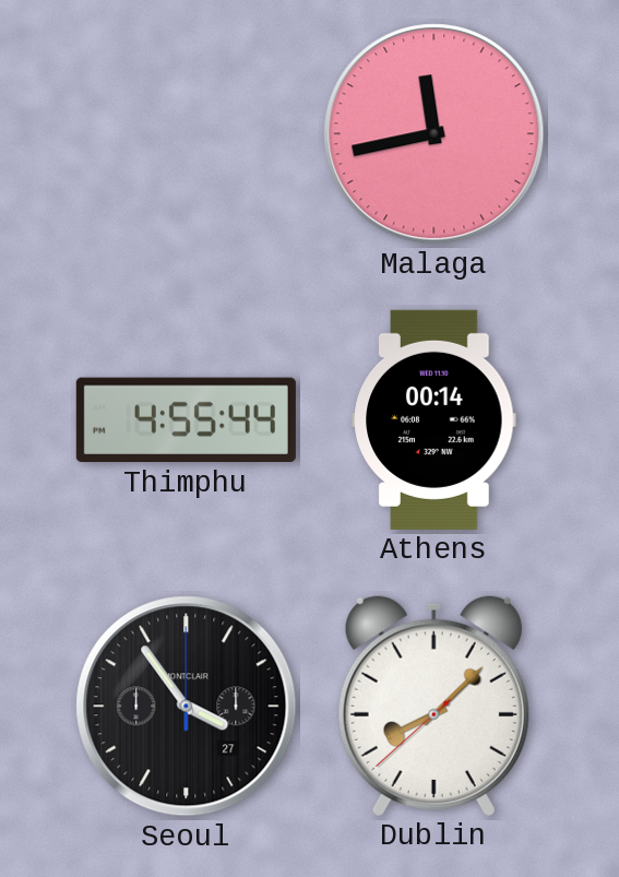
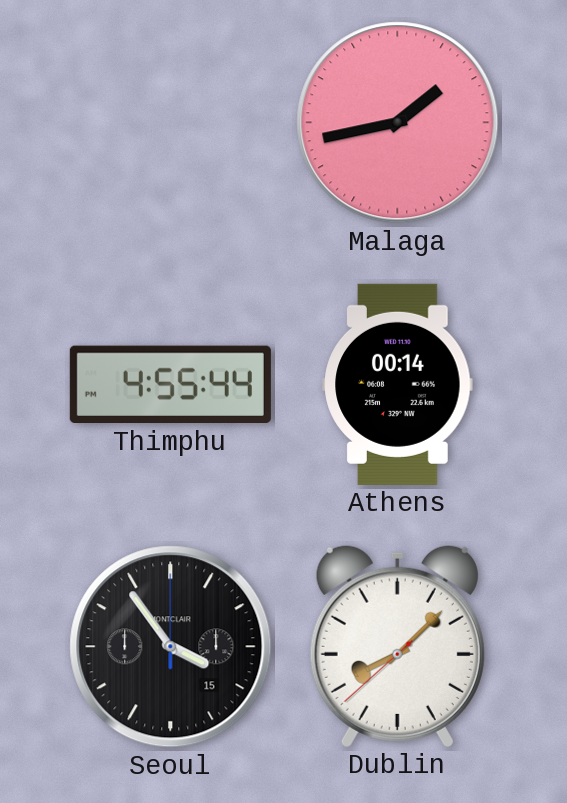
Malaga: 11:43 -> 1:43
Seoul date: 27 -> 15
